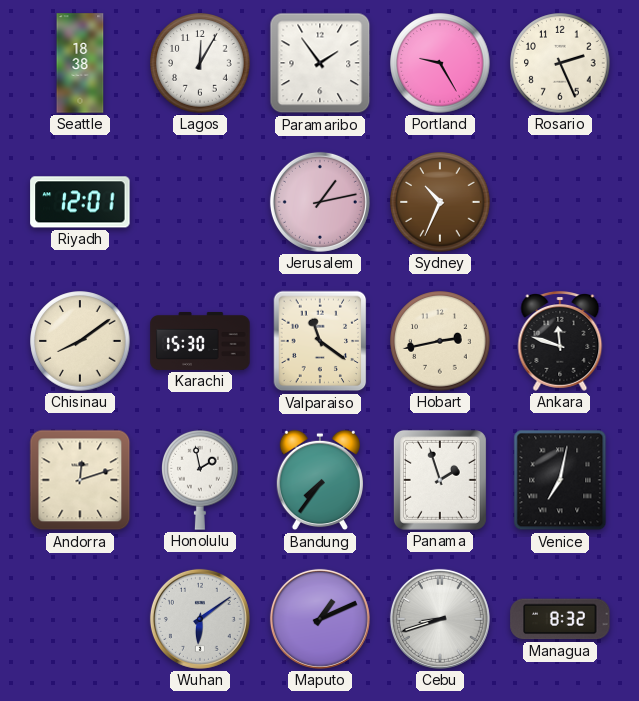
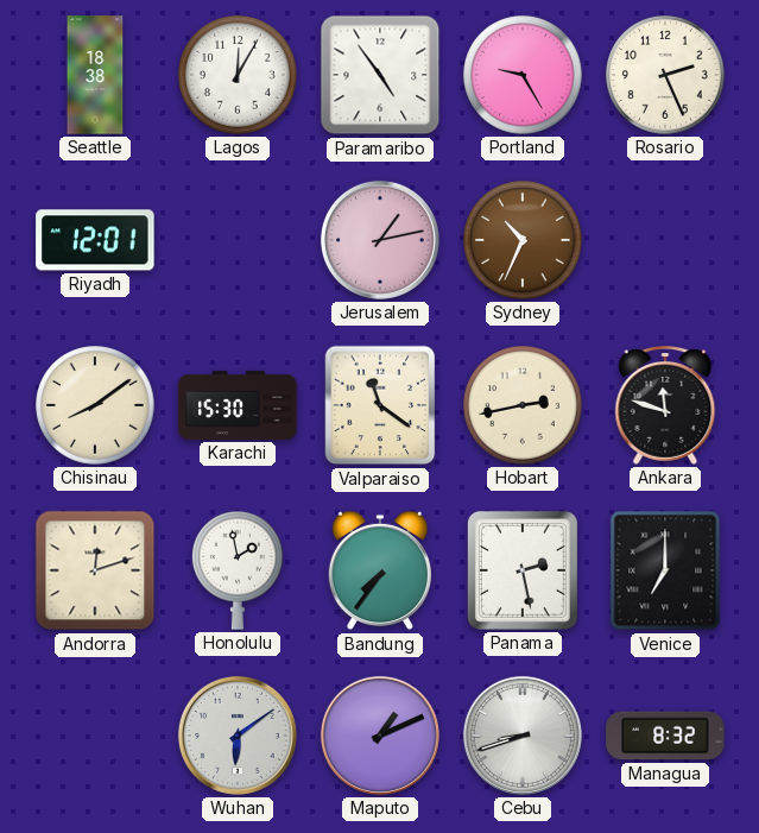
Paramaribo: 1:54 -> 4:54
Panama: 1:57 -> 2:28
Venice: 7:02 -> 7:00
